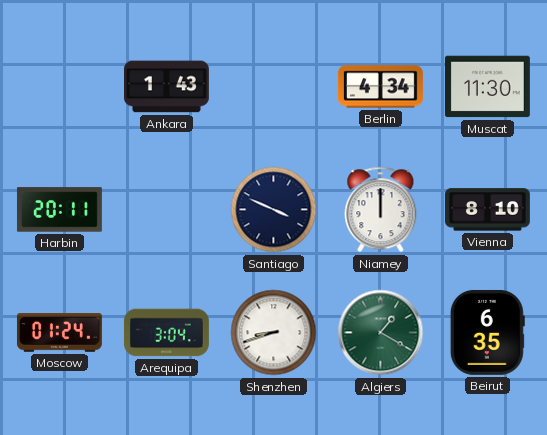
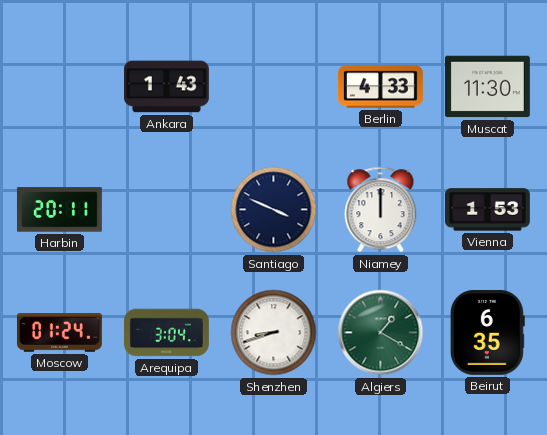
Berlin: 4:34 -> 4:33
Vienna: 8:10 -> 1:53
